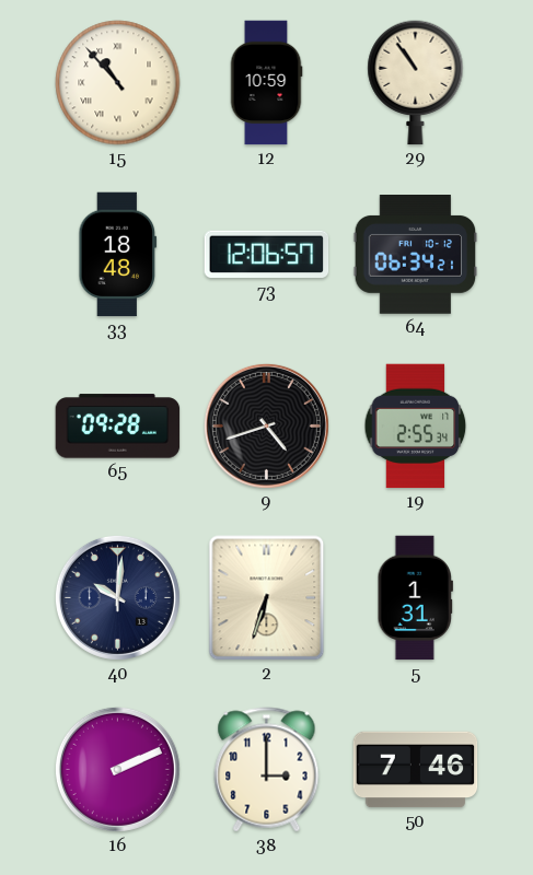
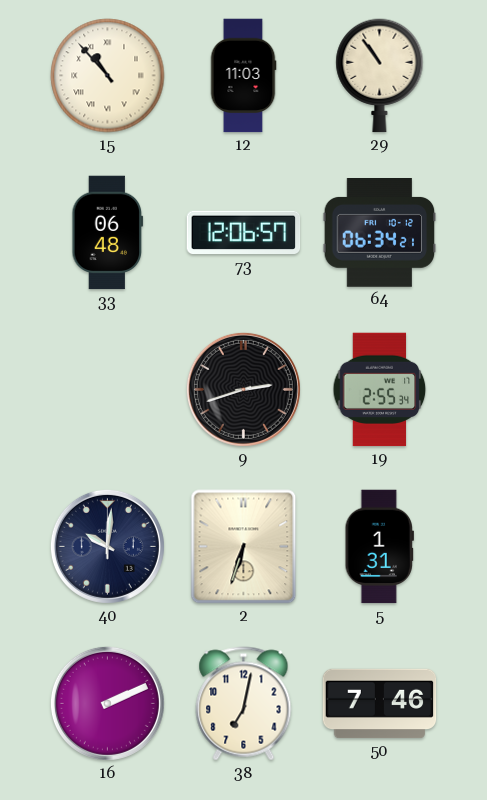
12: 10:59 -> 11:03
33: 18:48 -> 06:48
65: 09:28 -> none
9: 4:42 -> 2:42
38: 3:00 -> 7:02
